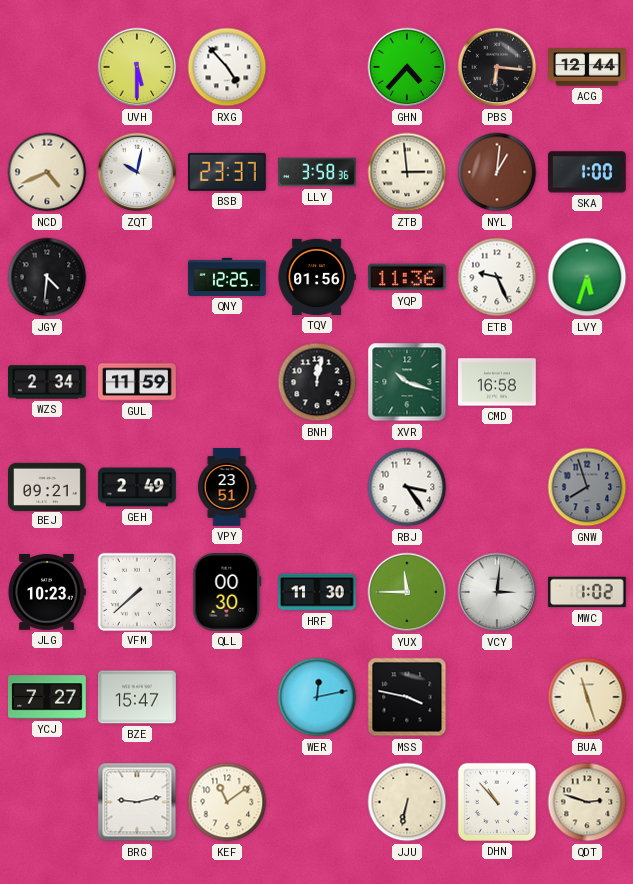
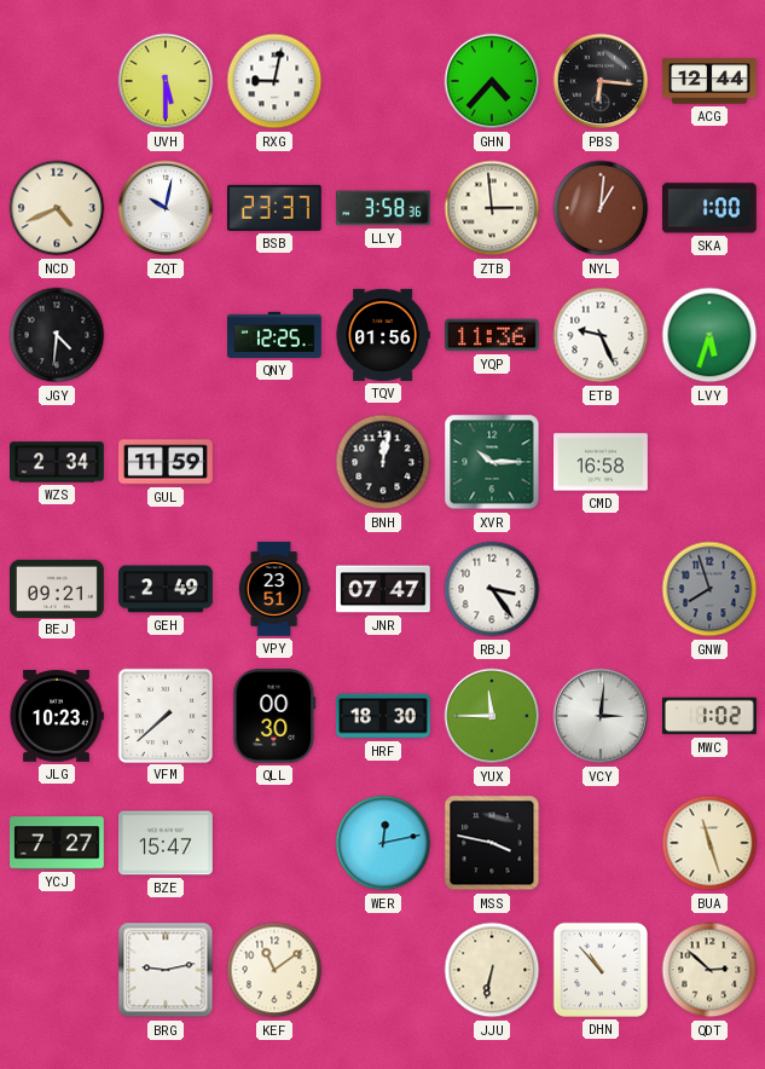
RXG: 4:53 -> 9:02
XVR: 10:18 -> 10:15
JNR: none -> 07:47
HRF: 11:30 -> 18:30
QDT: 2:48 -> 2:52
